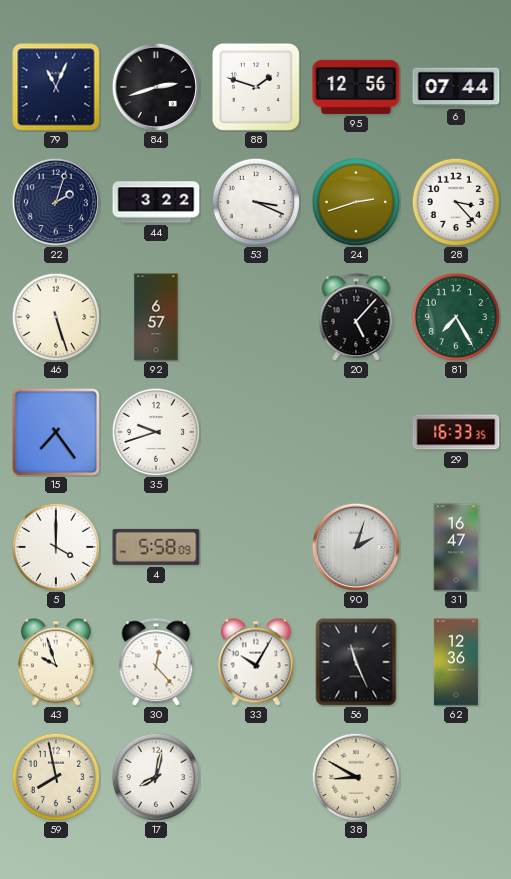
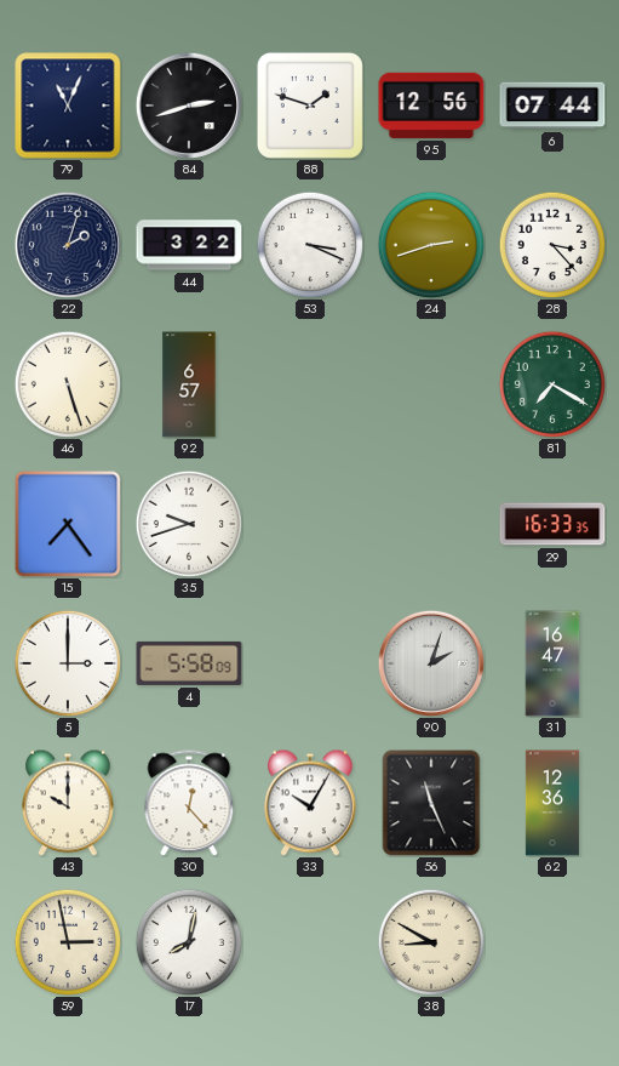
20: 5:07 -> none
81: 7:25 -> 7:20
5: 4:00 -> 3:00
43: 9:57 -> 10:00
59: 7:58 -> 2:58
